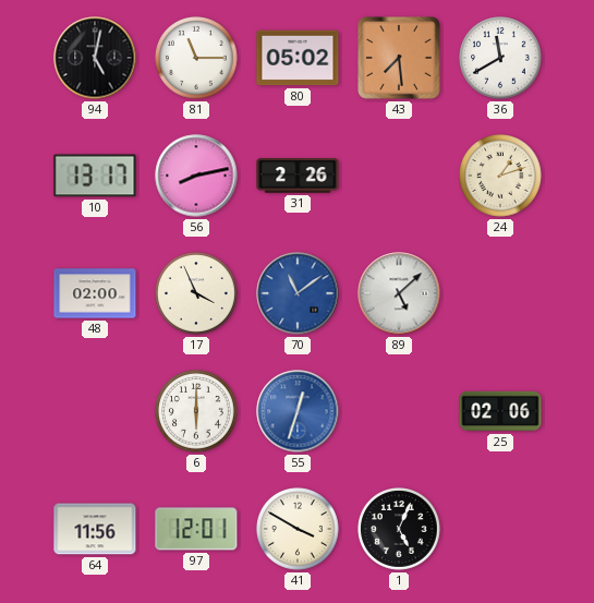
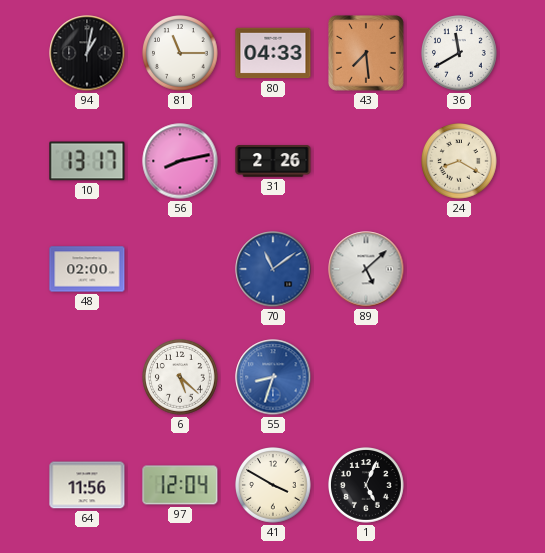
94: 5:02 -> 1:02
80: 05:02 -> 04:33
24: 1:12 -> 8:20
17: 3:56 -> none
6: 6:00 -> 5:22
55: 12:33 -> 8:33
25: 02:06 -> none
97: 12:01 -> 12:04
